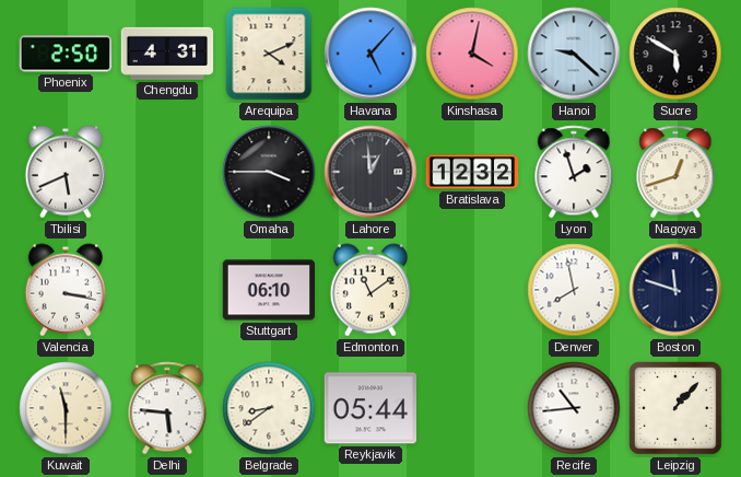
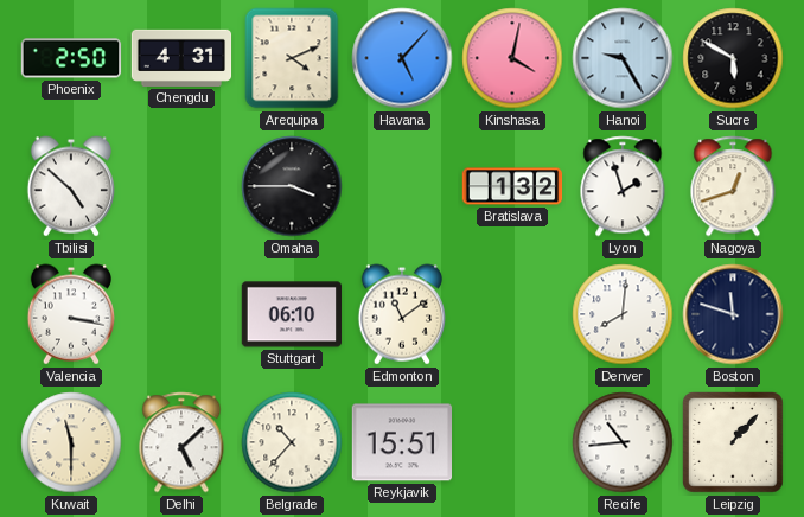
Hanoi: 9:22 -> 9:25
Tbilisi: 5:41 -> 4:52
Lahore: 12:59 -> none
Bratislava: 12:32 -> 1:32
Denver: 7:58 -> 8:01
Delhi: 5:46 -> 5:08
Belgrade: 8:39 -> 10:37
Reykjavik: 05:44 -> 15:51
